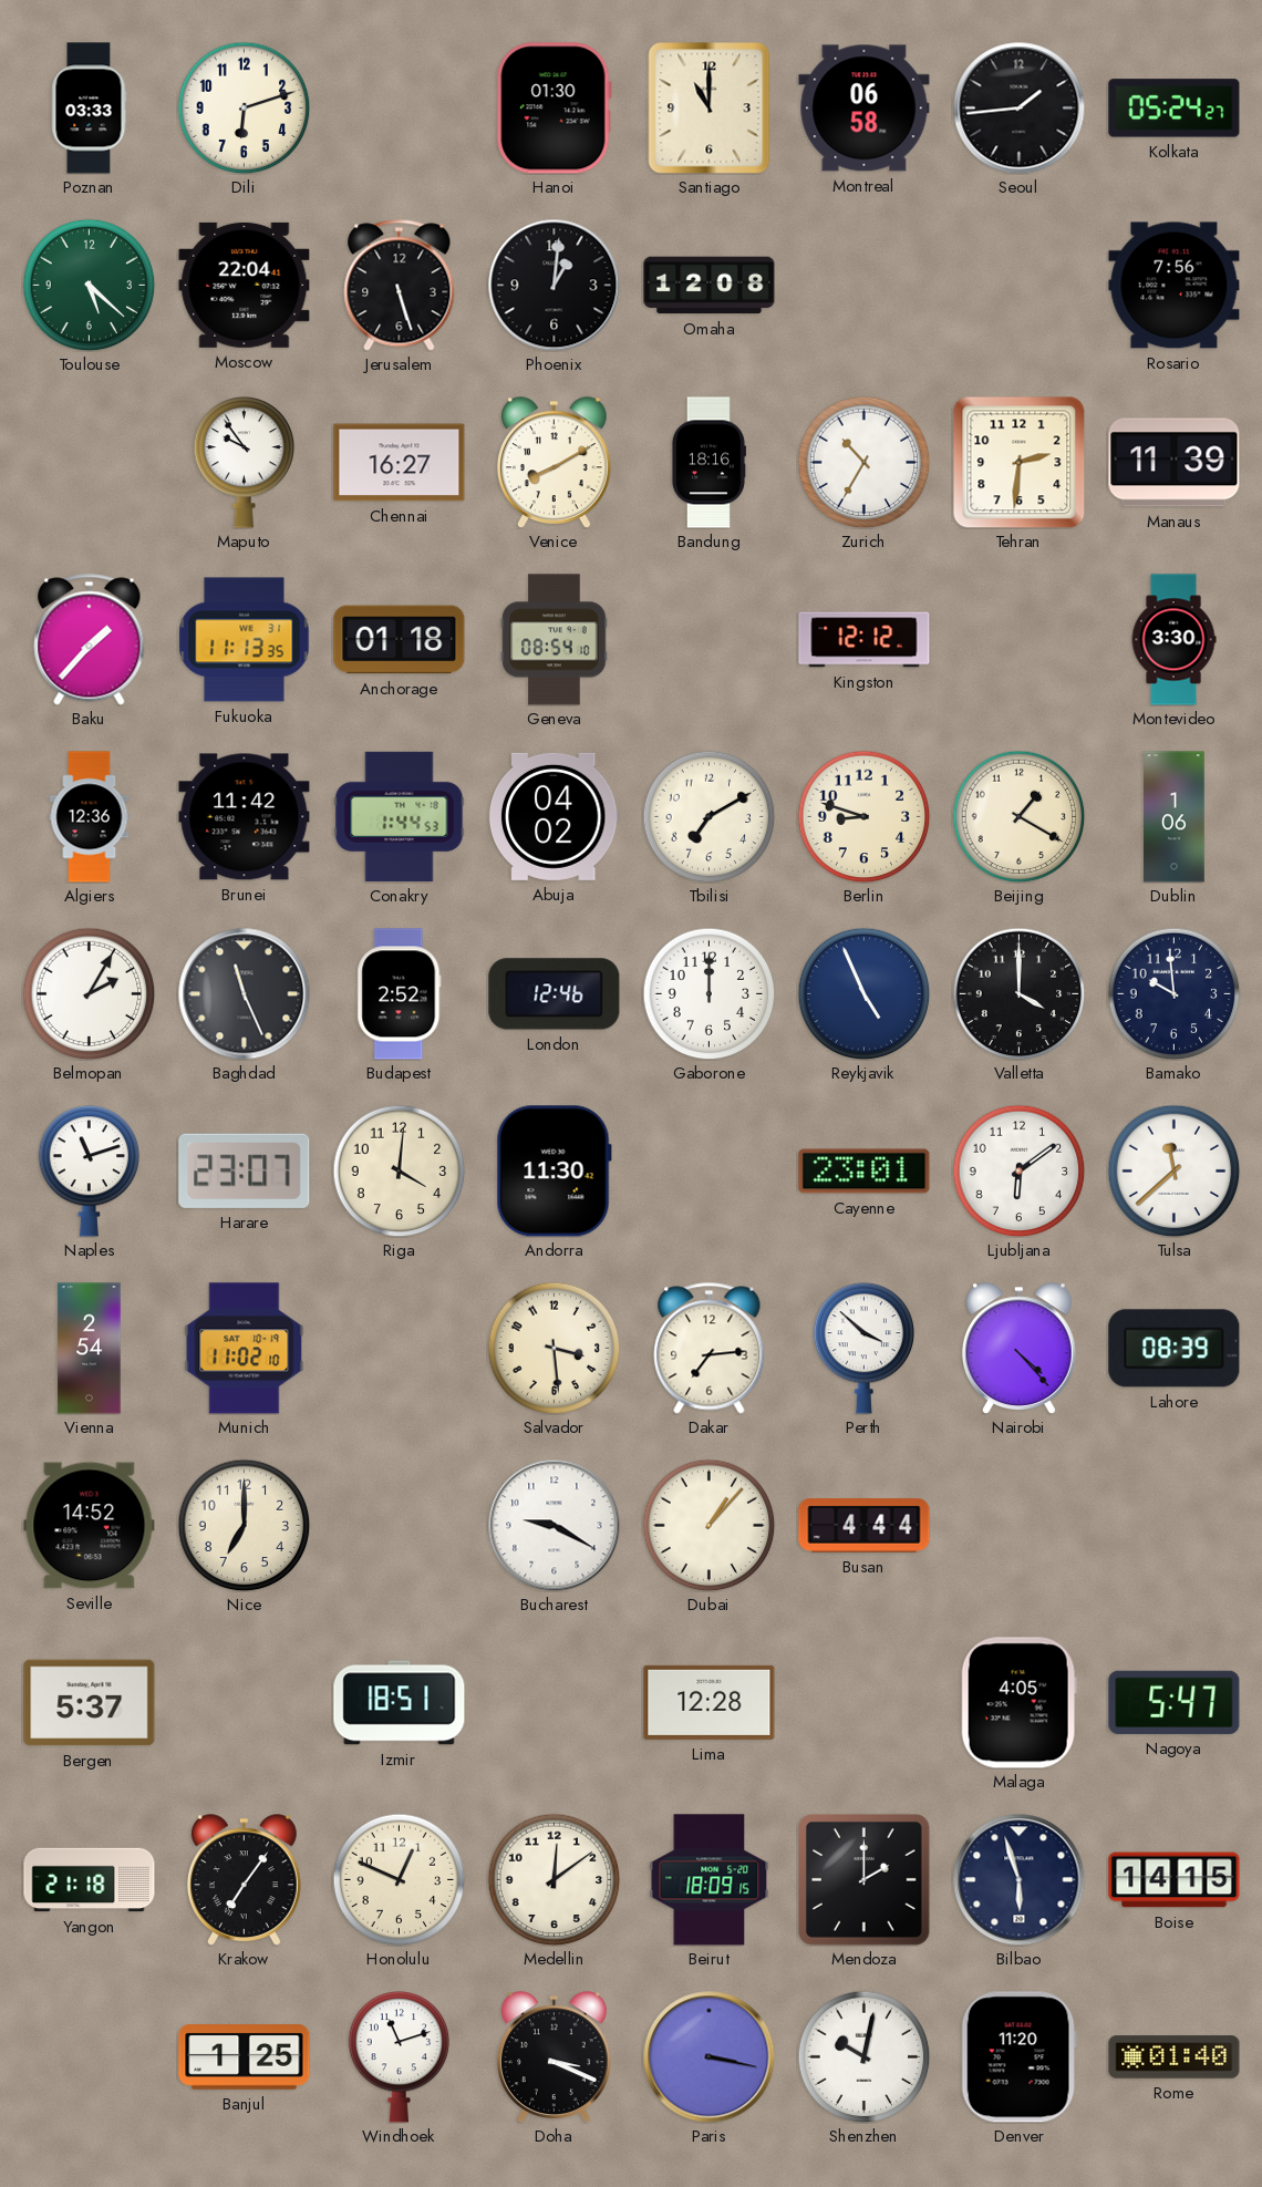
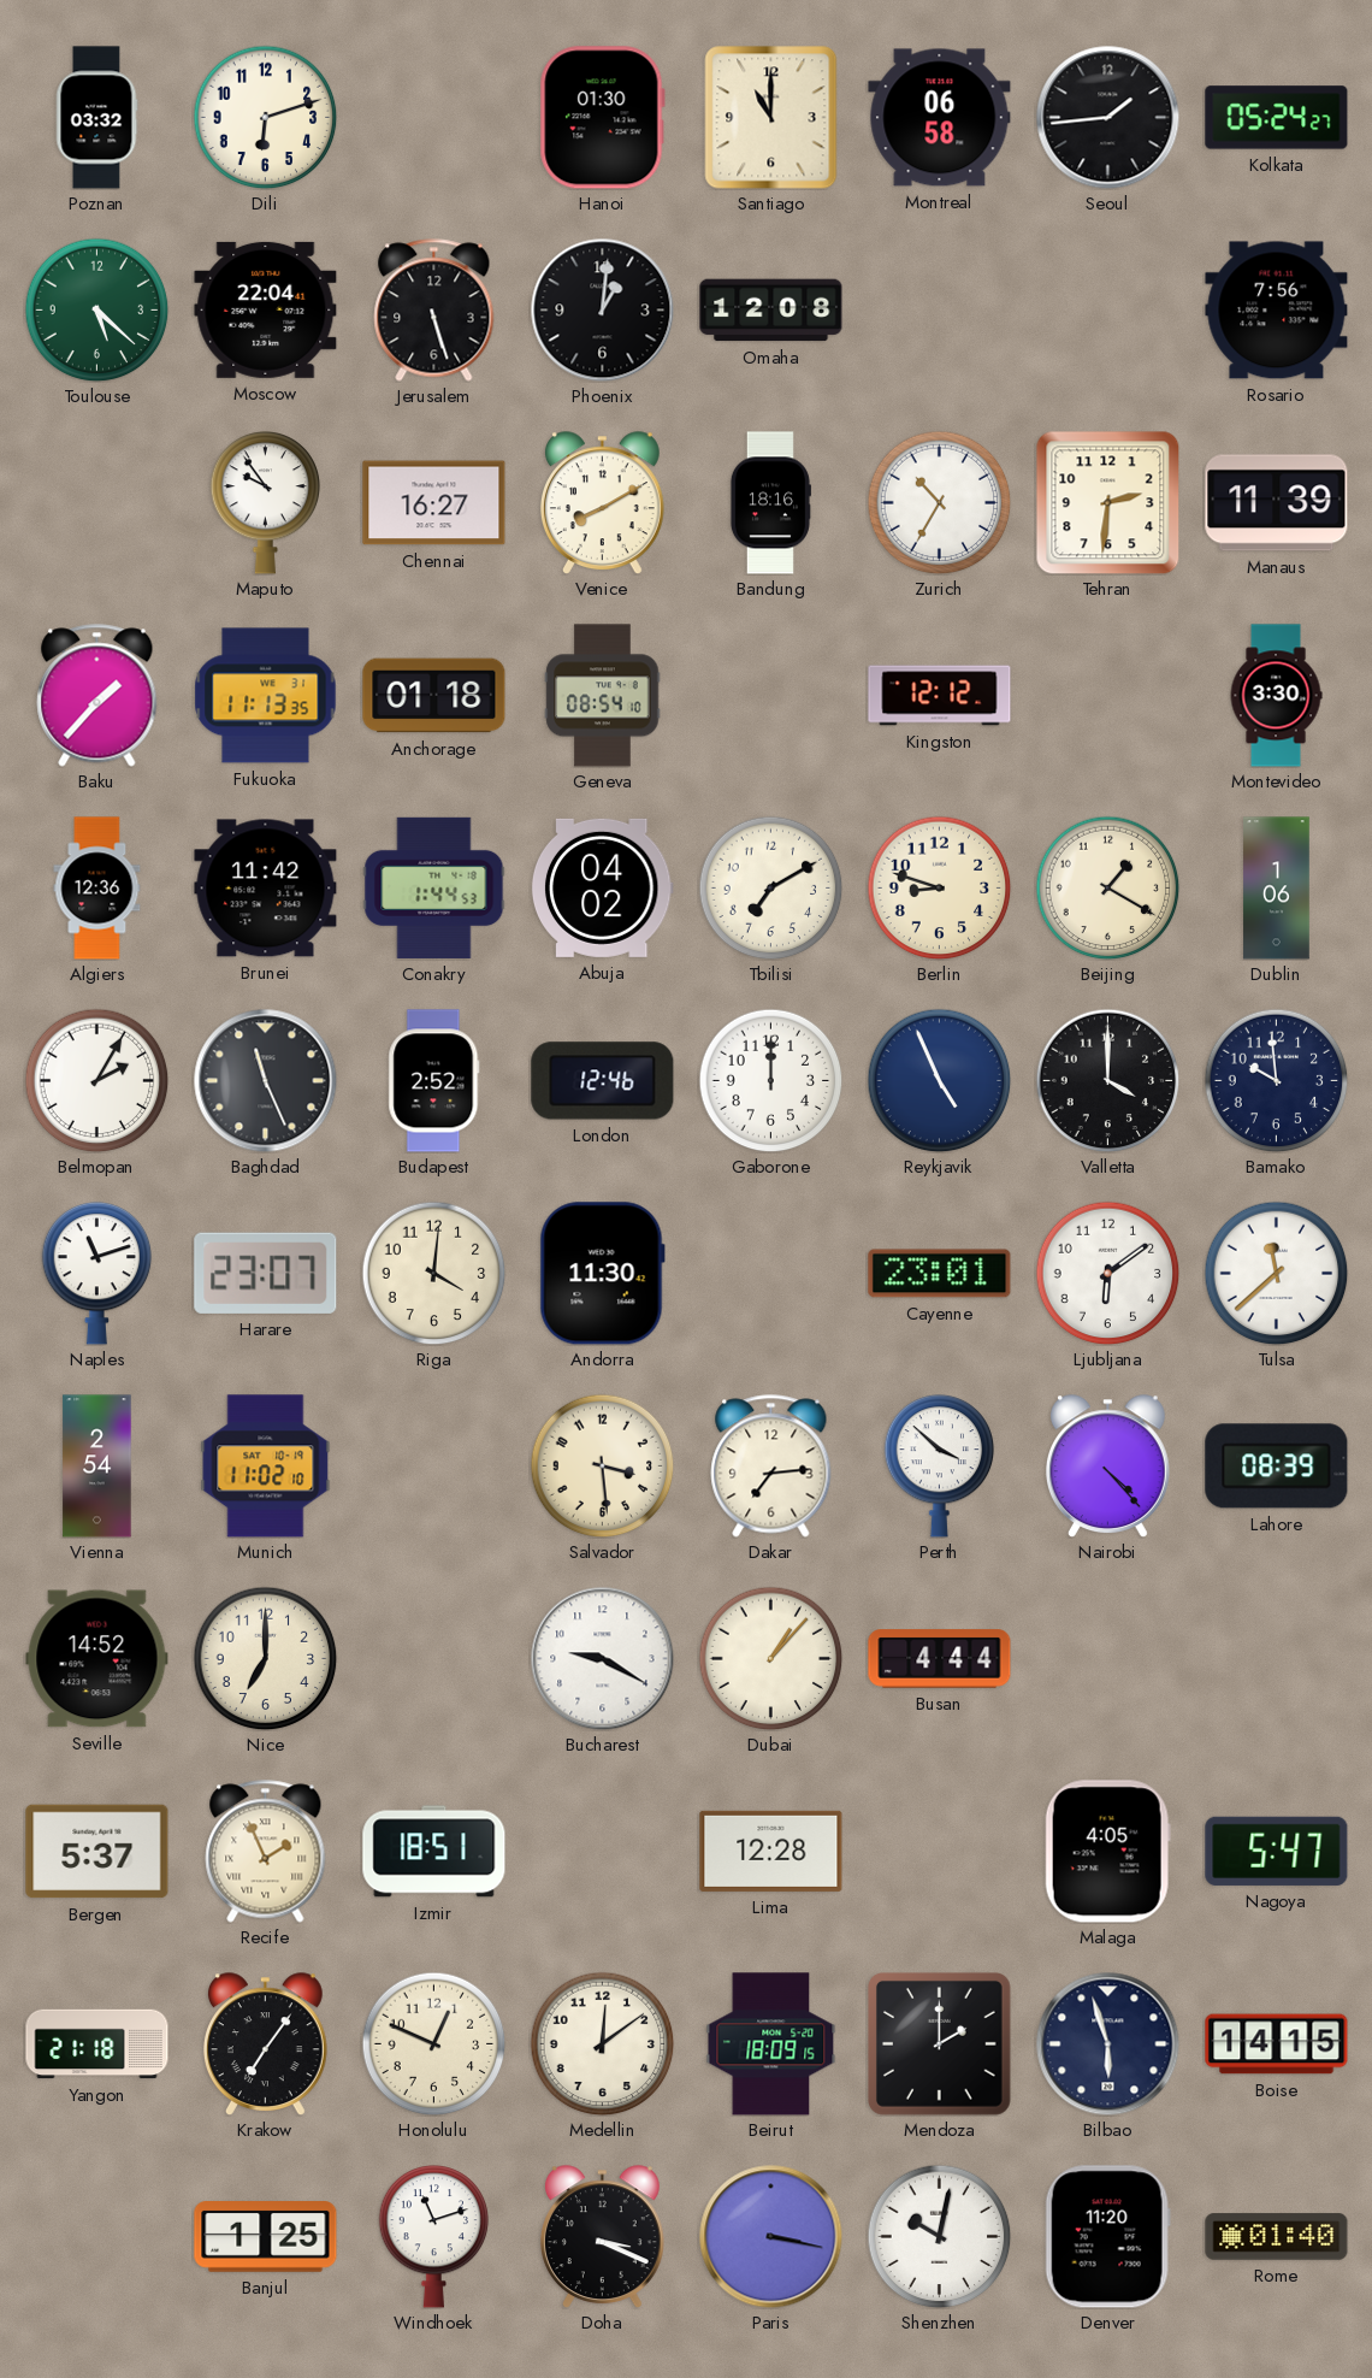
Poznan: 03:33 -> 03:32
Recife: none -> 1:56
